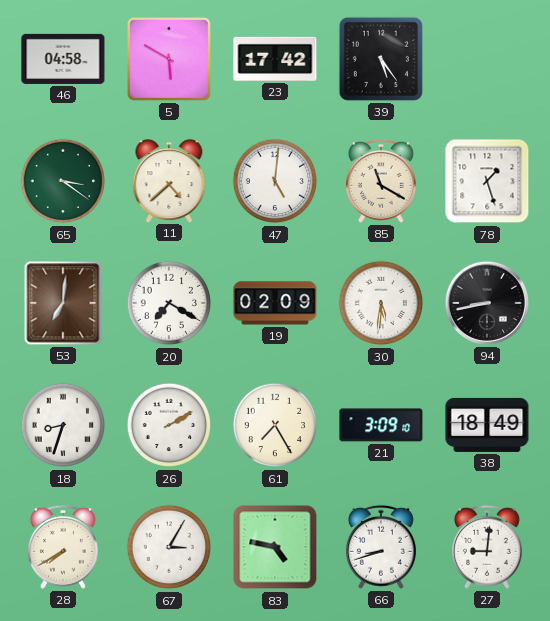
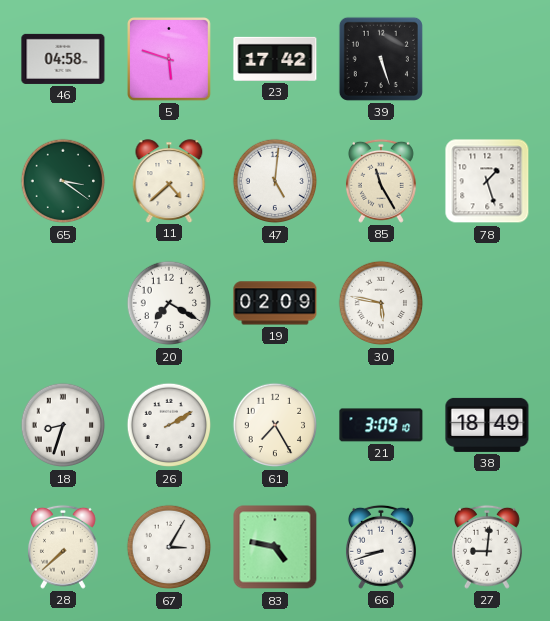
5: 5:50 -> 5:48
39: 5:24 -> 5:27
85: 11:20 -> 11:25
53: 7:01 -> none
30: 5:31 -> 5:47
94: 8:43 -> none
28: 7:40 -> 7:38
